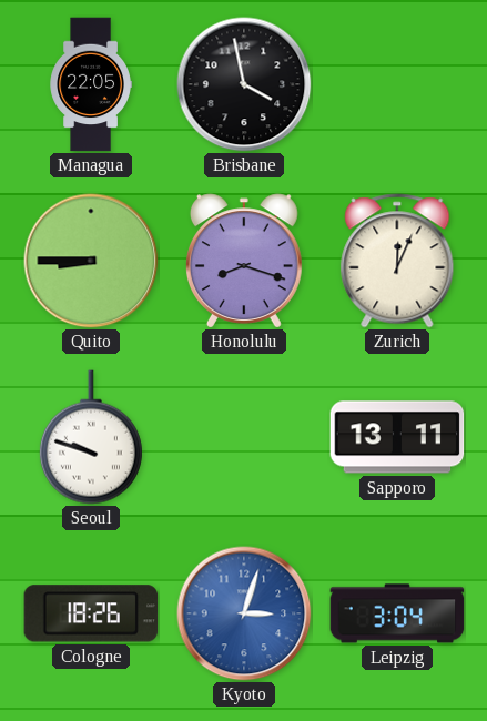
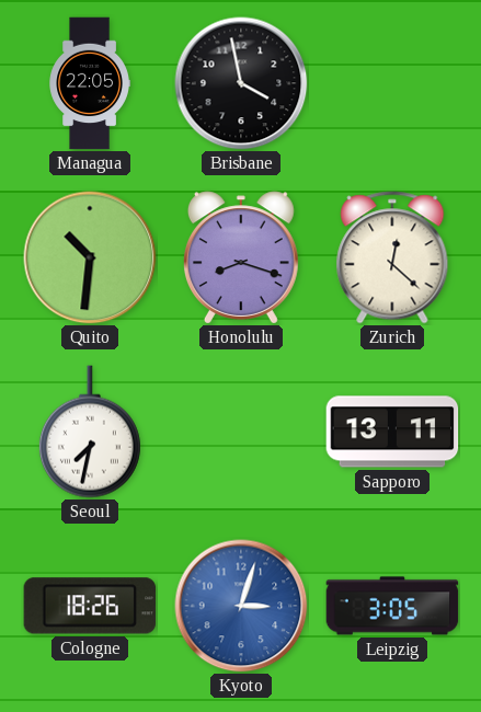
Quito: 8:45 -> 10:31
Zurich: 12:04 -> 12:22
Seoul: 9:48 -> 7:32
Leipzig: 3:04 -> 3:05
